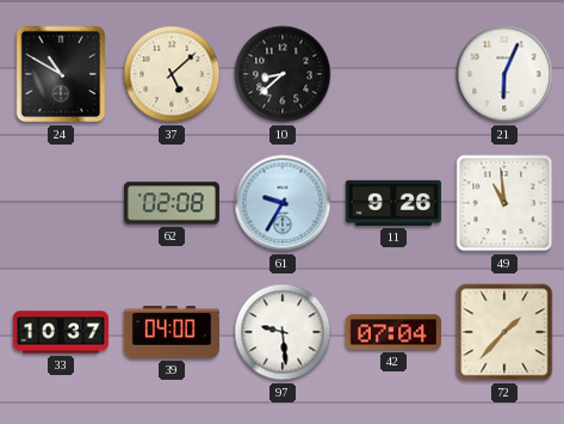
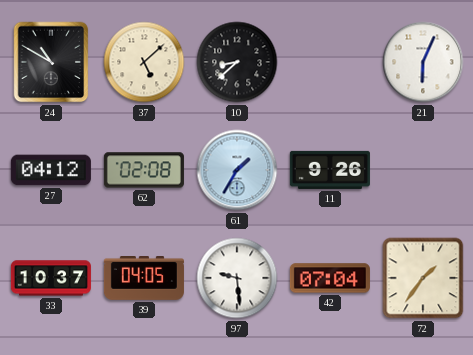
27: none -> 04:12
61: 9:35 -> 1:35
49: 10:59 -> none
39: 04:00 -> 04:05
72: 1:37 -> 1:36
